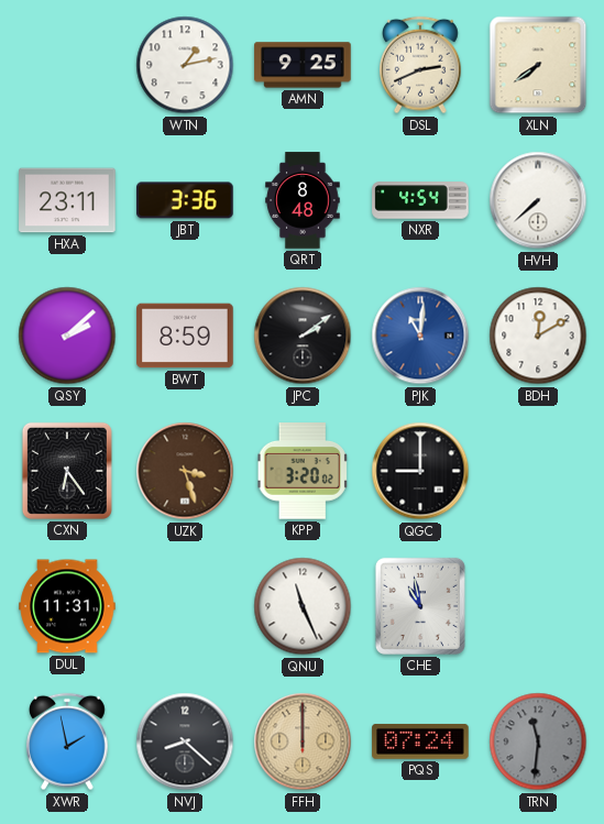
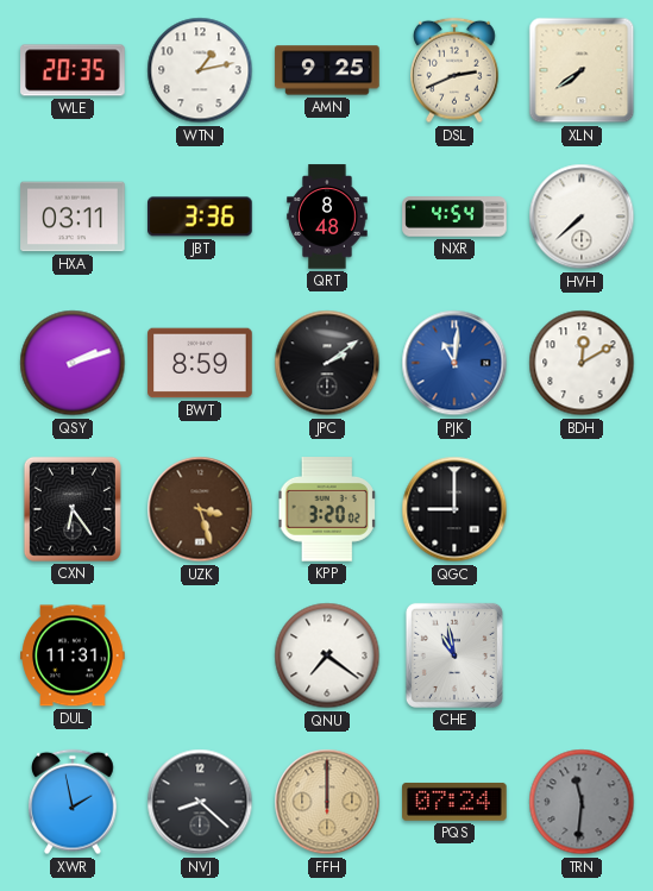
WLE: none -> 20:35
HXA: 23:11 -> 03:11
QSY: 2:08 -> 2:12
QNU: 11:26 -> 7:21
